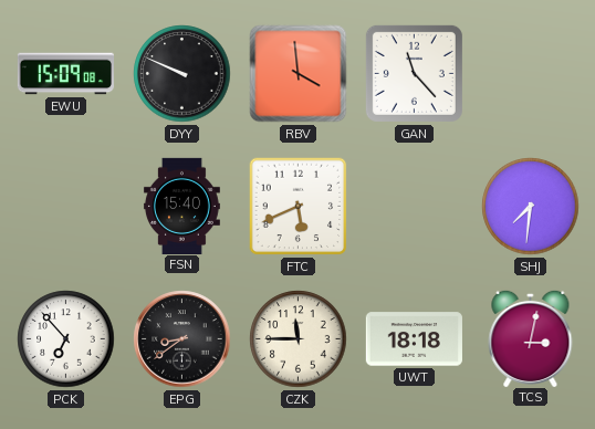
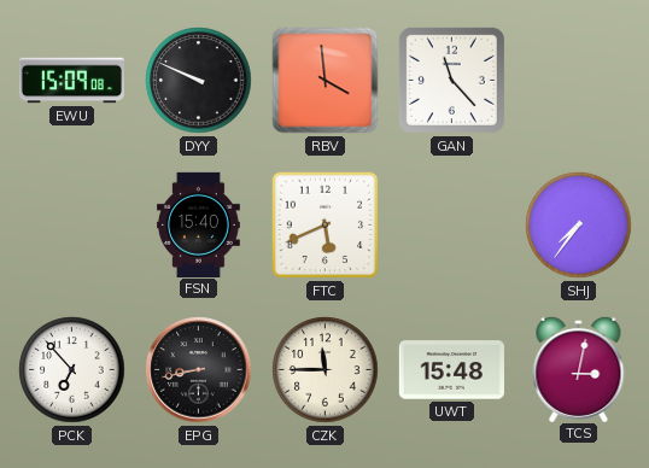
SHJ: 7:31 -> 7:36
EPG: 8:39 -> 8:43
UWT: 18:18 -> 15:48
